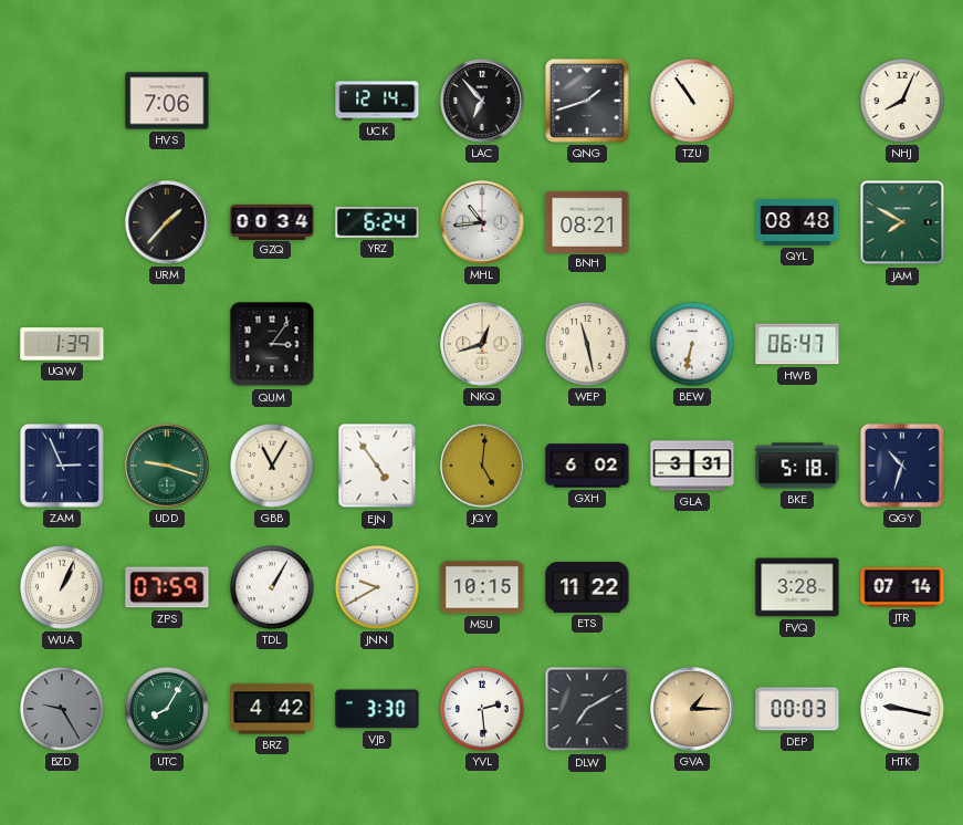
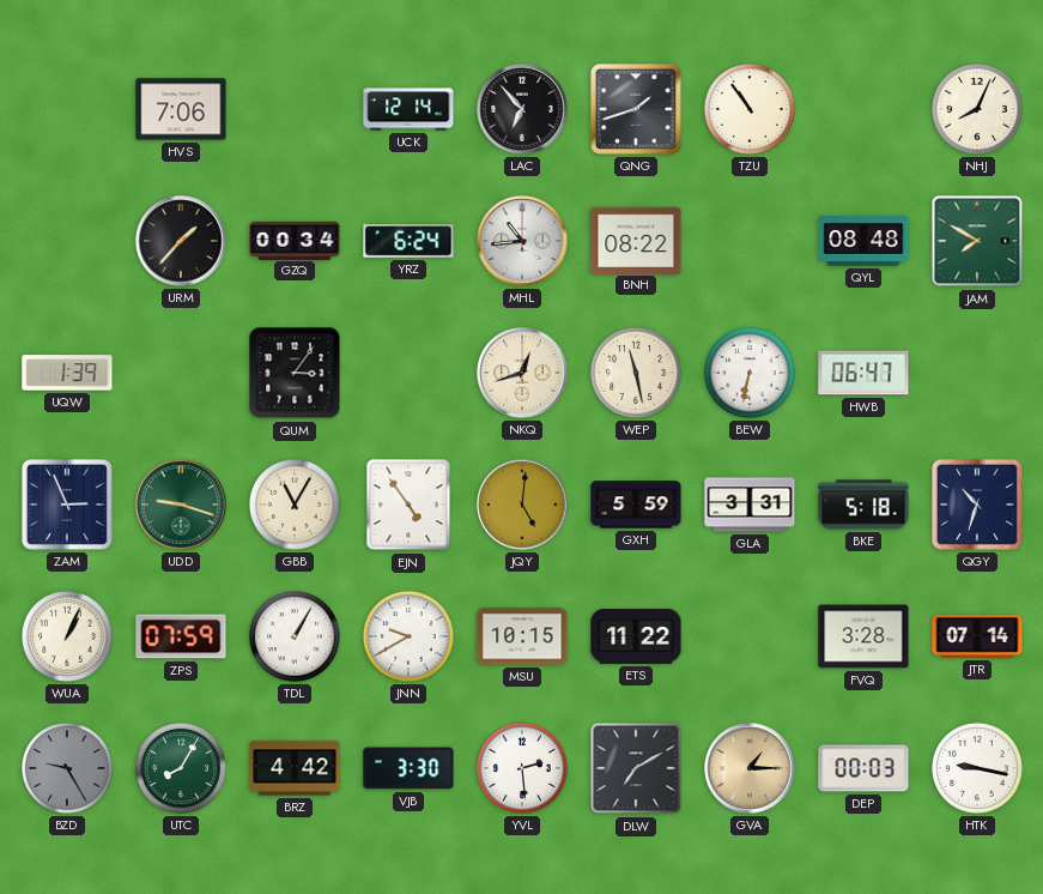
BNH: 08:21 -> 08:22
GXH: 6:02 -> 5:59
